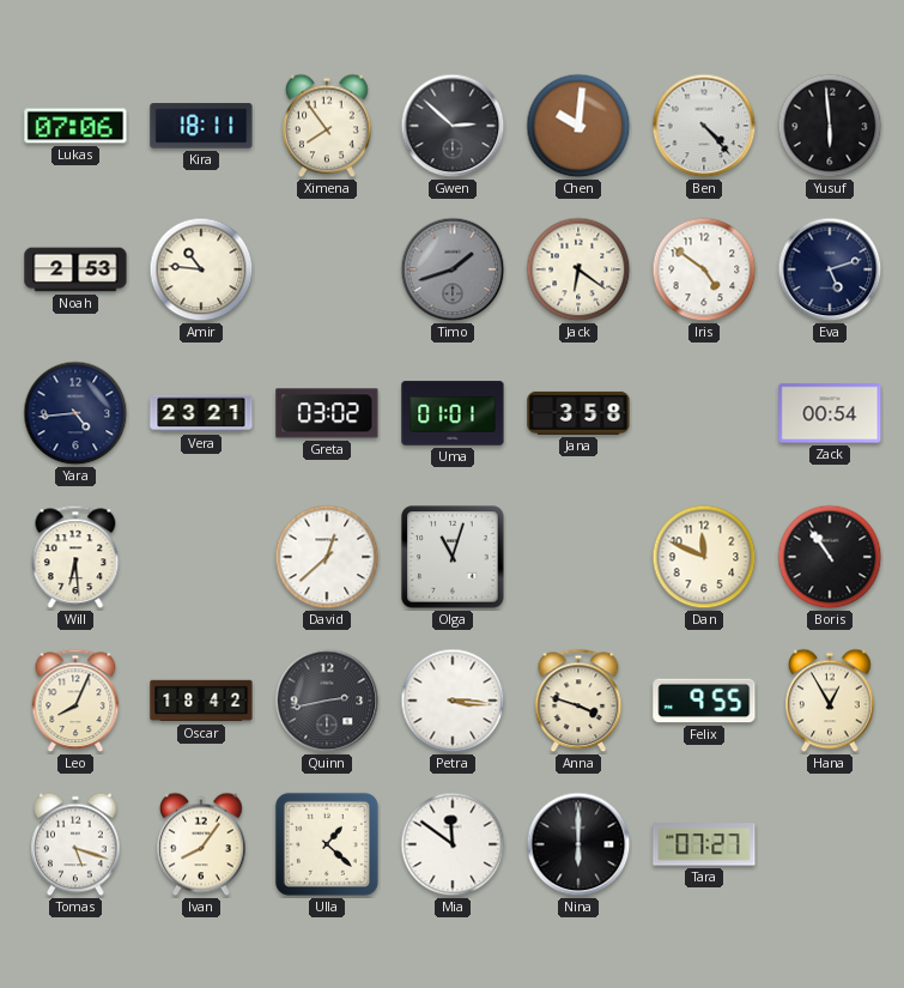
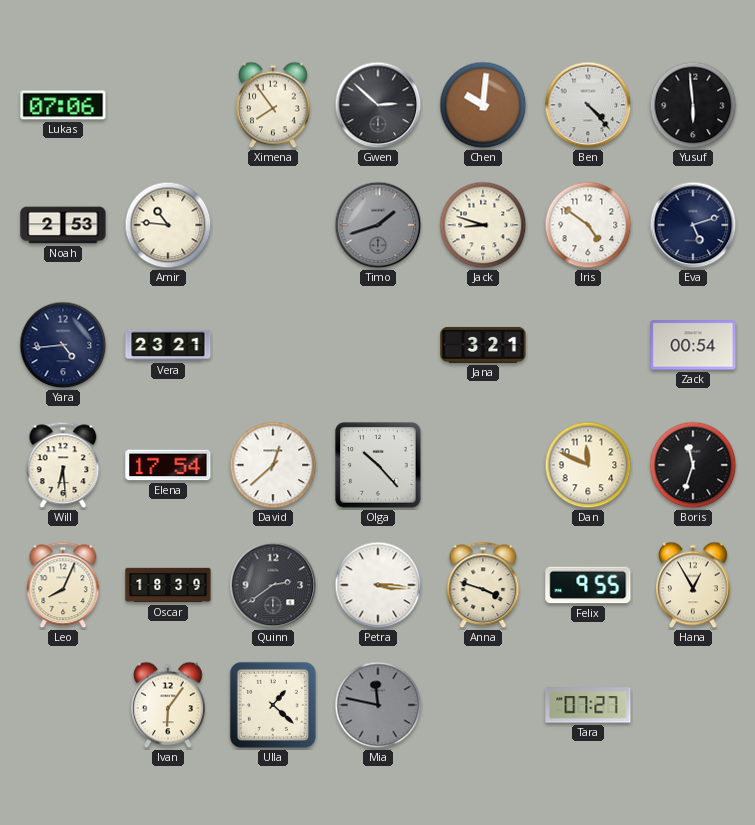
Kira: 18:11 -> none
Jack: 6:21 -> 8:48
Greta: 03:02 -> none
Uma: 01:01 -> none
Jana: 3:58 -> 3:21
Elena: none -> 17:54
Olga: 11:03 -> 10:23
Boris: 10:54 -> 11:33
Oscar: 18:42 -> 18:39
Quinn: 2:43 -> 2:39
Tomas: 5:18 -> none
Ivan: 8:06 -> 6:06
Mia: 11:51 -> 11:47
Mia dial: white -> grey
Nina: 6:00 -> none
